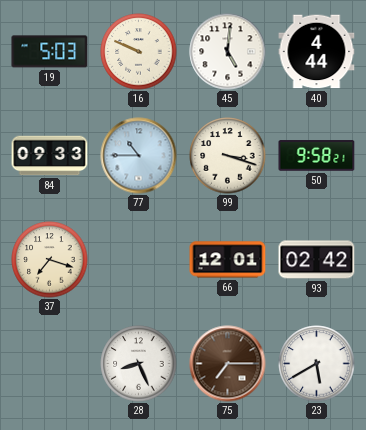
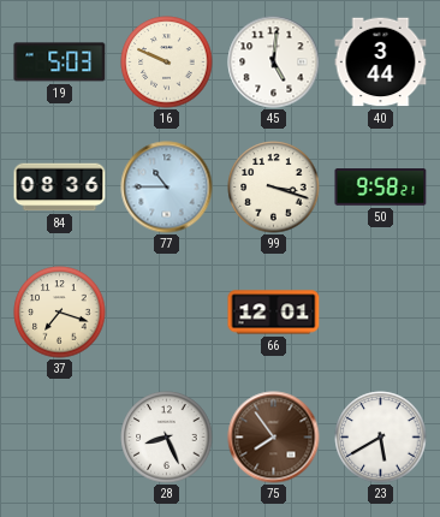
40: 4:44 -> 3:44
84: 09:33 -> 08:36
93: 02:42 -> none
75: 7:15 -> 7:54
